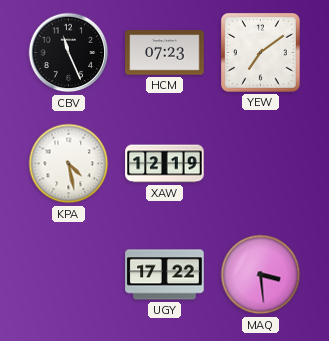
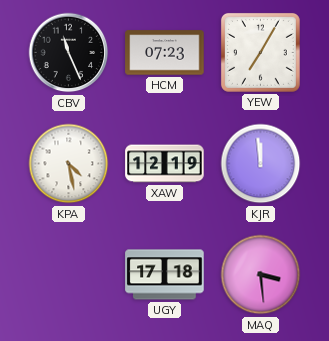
YEW: 7:09 -> 7:05
KJR: none -> 11:59
UGY: 17:22 -> 17:18
